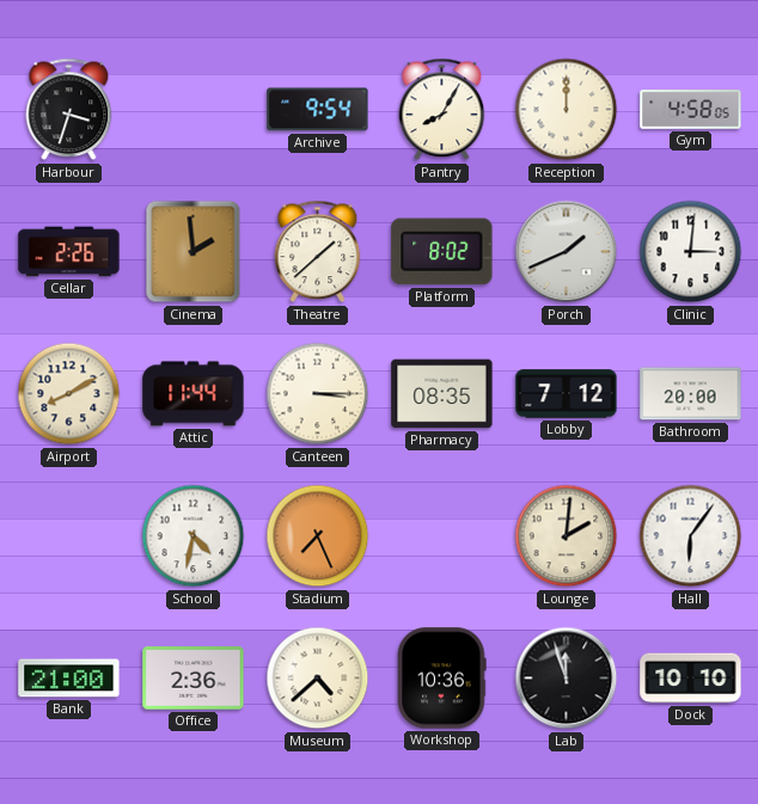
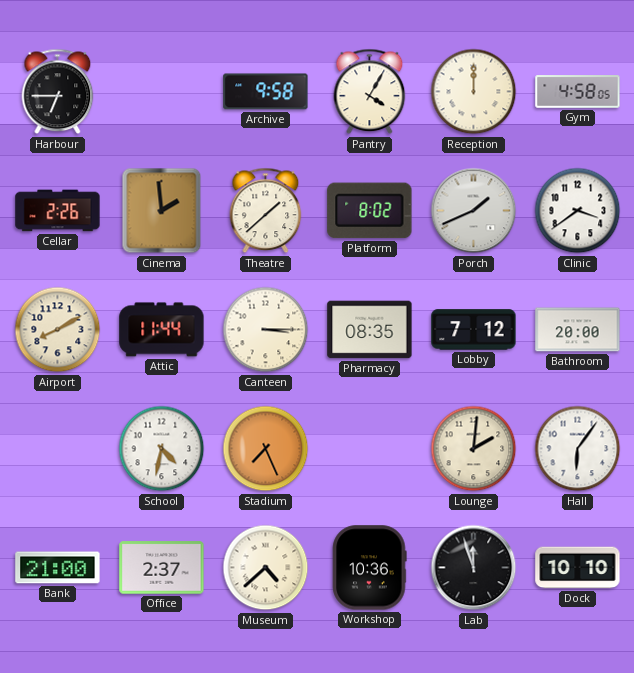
Harbour: 3:33 -> 6:45
Archive: 9:54 -> 9:58
Pantry: 8:05 -> 4:05
Clinic: 3:01 -> 3:39
Office: 2:36 -> 2:37
